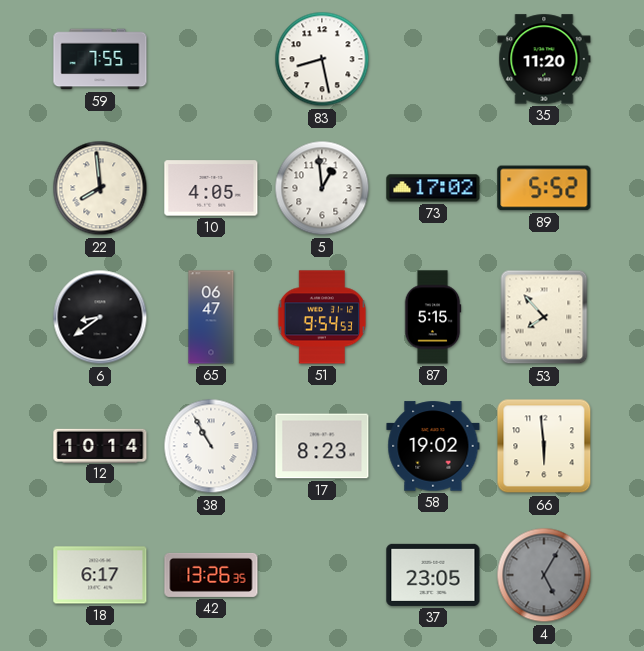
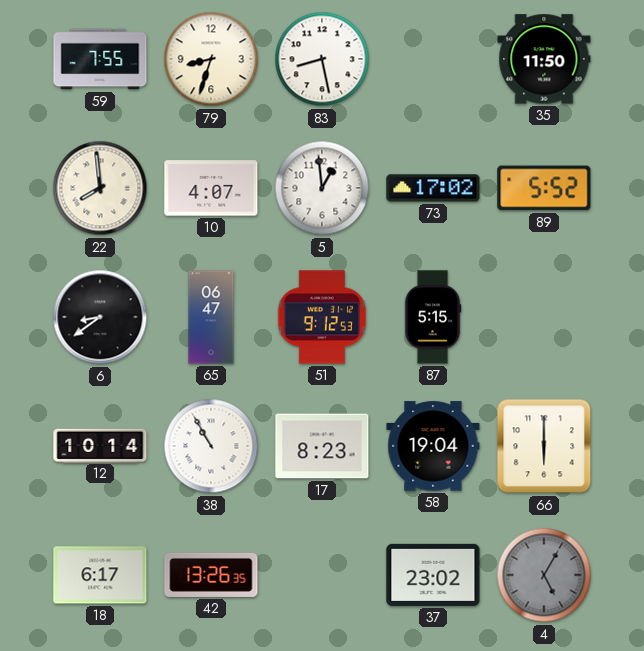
79: none -> 8:33
35: 11:20 -> 11:50
10: 4:05 -> 4:07
51: 9:54 -> 9:12
53: 7:53 -> none
58: 19:02 -> 19:04
66: 5:59 -> 6:00
37: 23:05 -> 23:02
